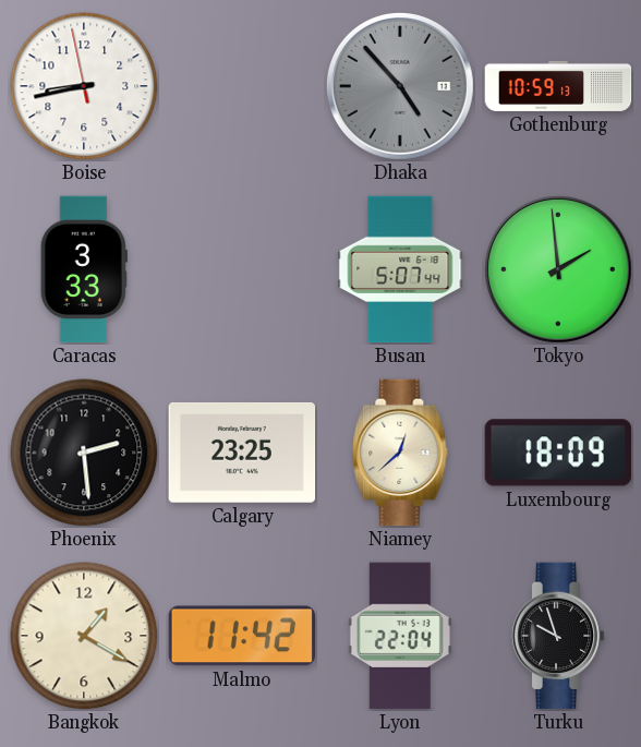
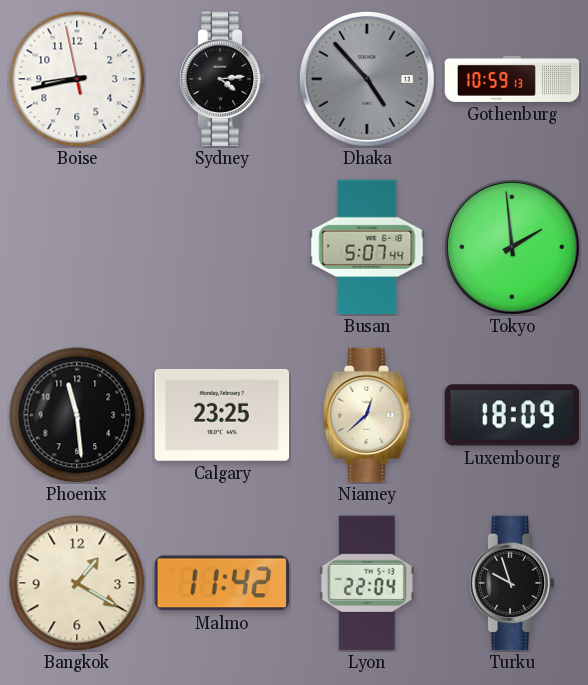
Sydney: none -> 4:14
Caracas: 3:33 -> none
Phoenix: 2:29 -> 11:29
